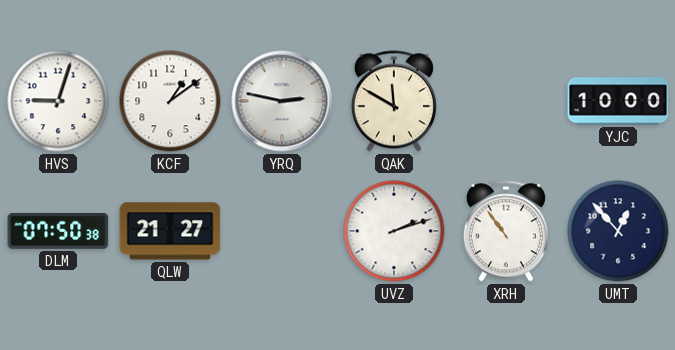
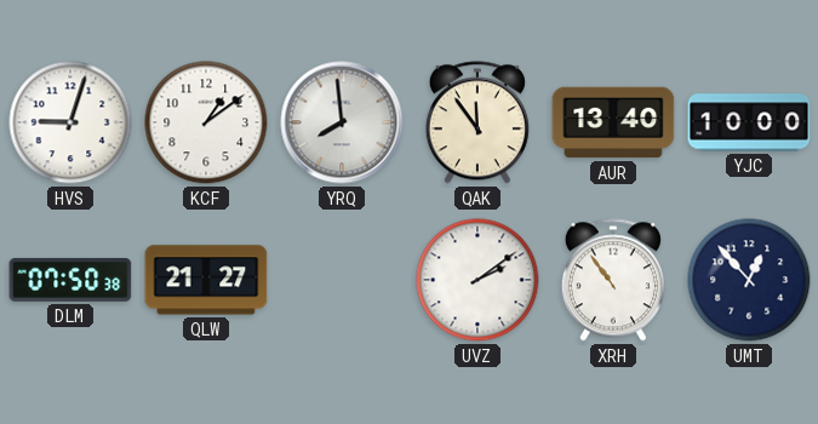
YRQ: 2:47 -> 7:59
QAK: 11:50 -> 11:54
AUR: none -> 13:40
UVZ: 2:12 -> 2:09
